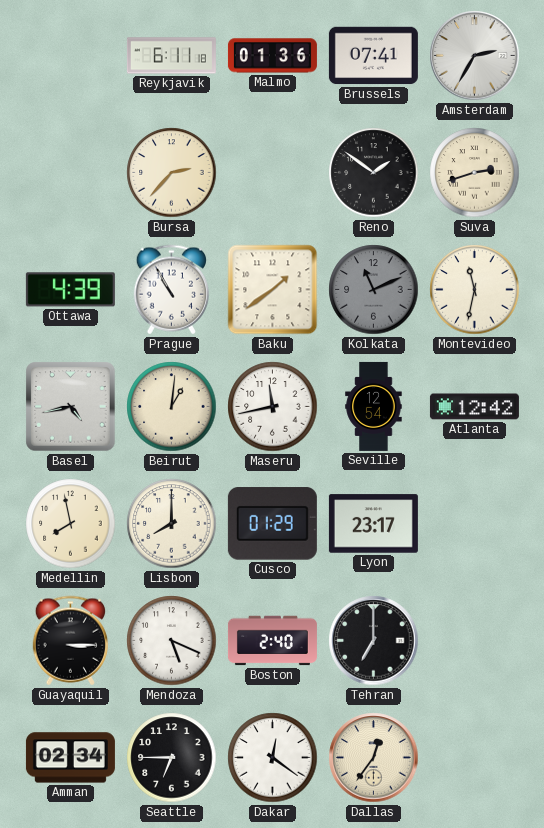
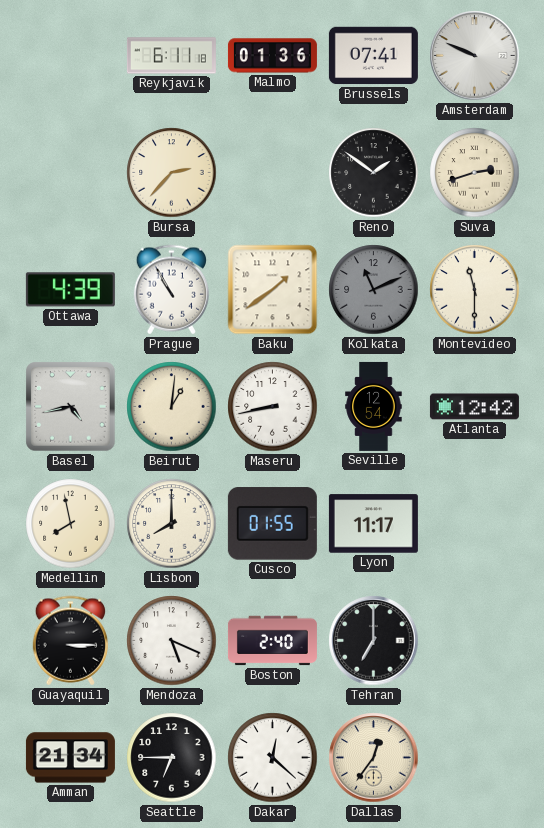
Amsterdam: 2:35 -> 9:49
Montevideo: 11:32 -> 11:30
Maseru: 11:43 -> 8:43
Cusco: 01:29 -> 01:55
Lyon: 23:17 -> 11:17
Amman: 02:34 -> 21:34
Dakar: 12:21 -> 12:22
